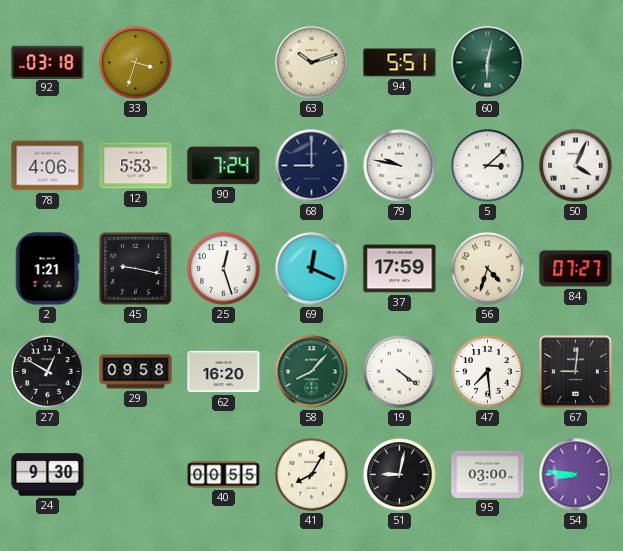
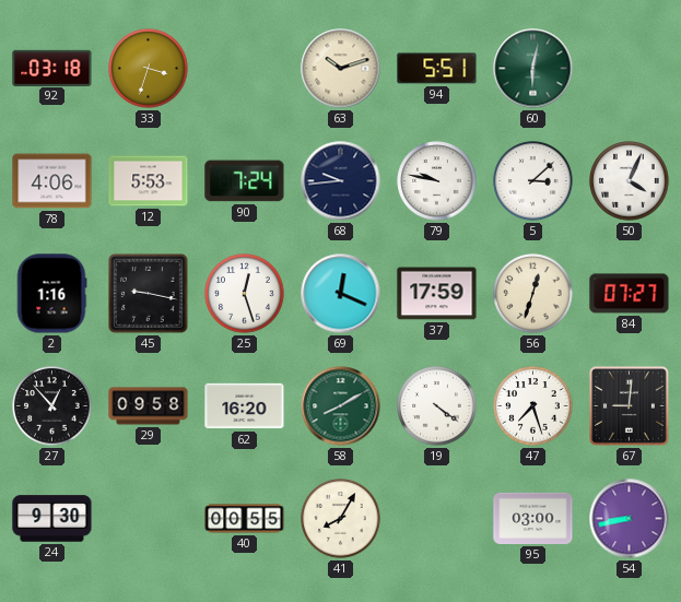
68: 9:00 -> 9:44
2: 1:21 -> 1:16
56: 4:33 -> 12:33
27: 12:50 -> 12:53
58: 8:07 -> 8:10
47: 7:29 -> 7:27
51: 9:02 -> none
54: 8:46 -> 8:43
